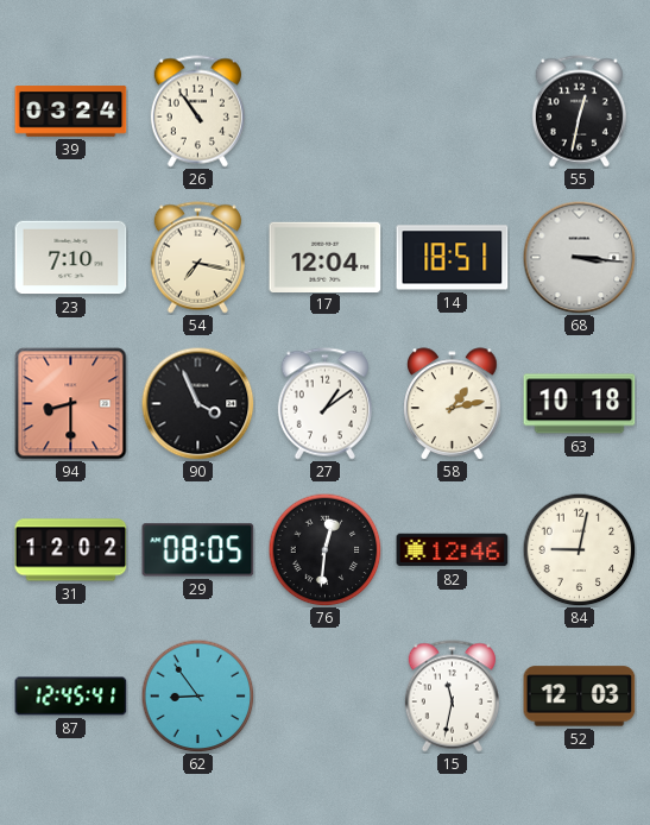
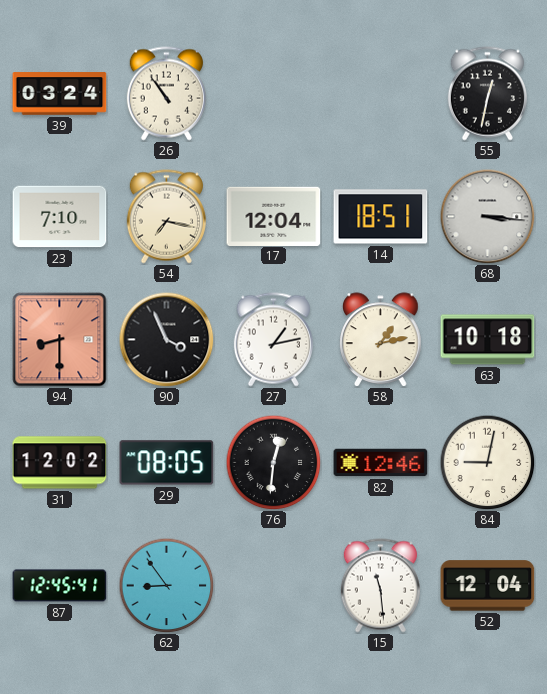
27: 1:09 -> 1:13
15: 11:32 -> 11:29
52: 12:03 -> 12:04
